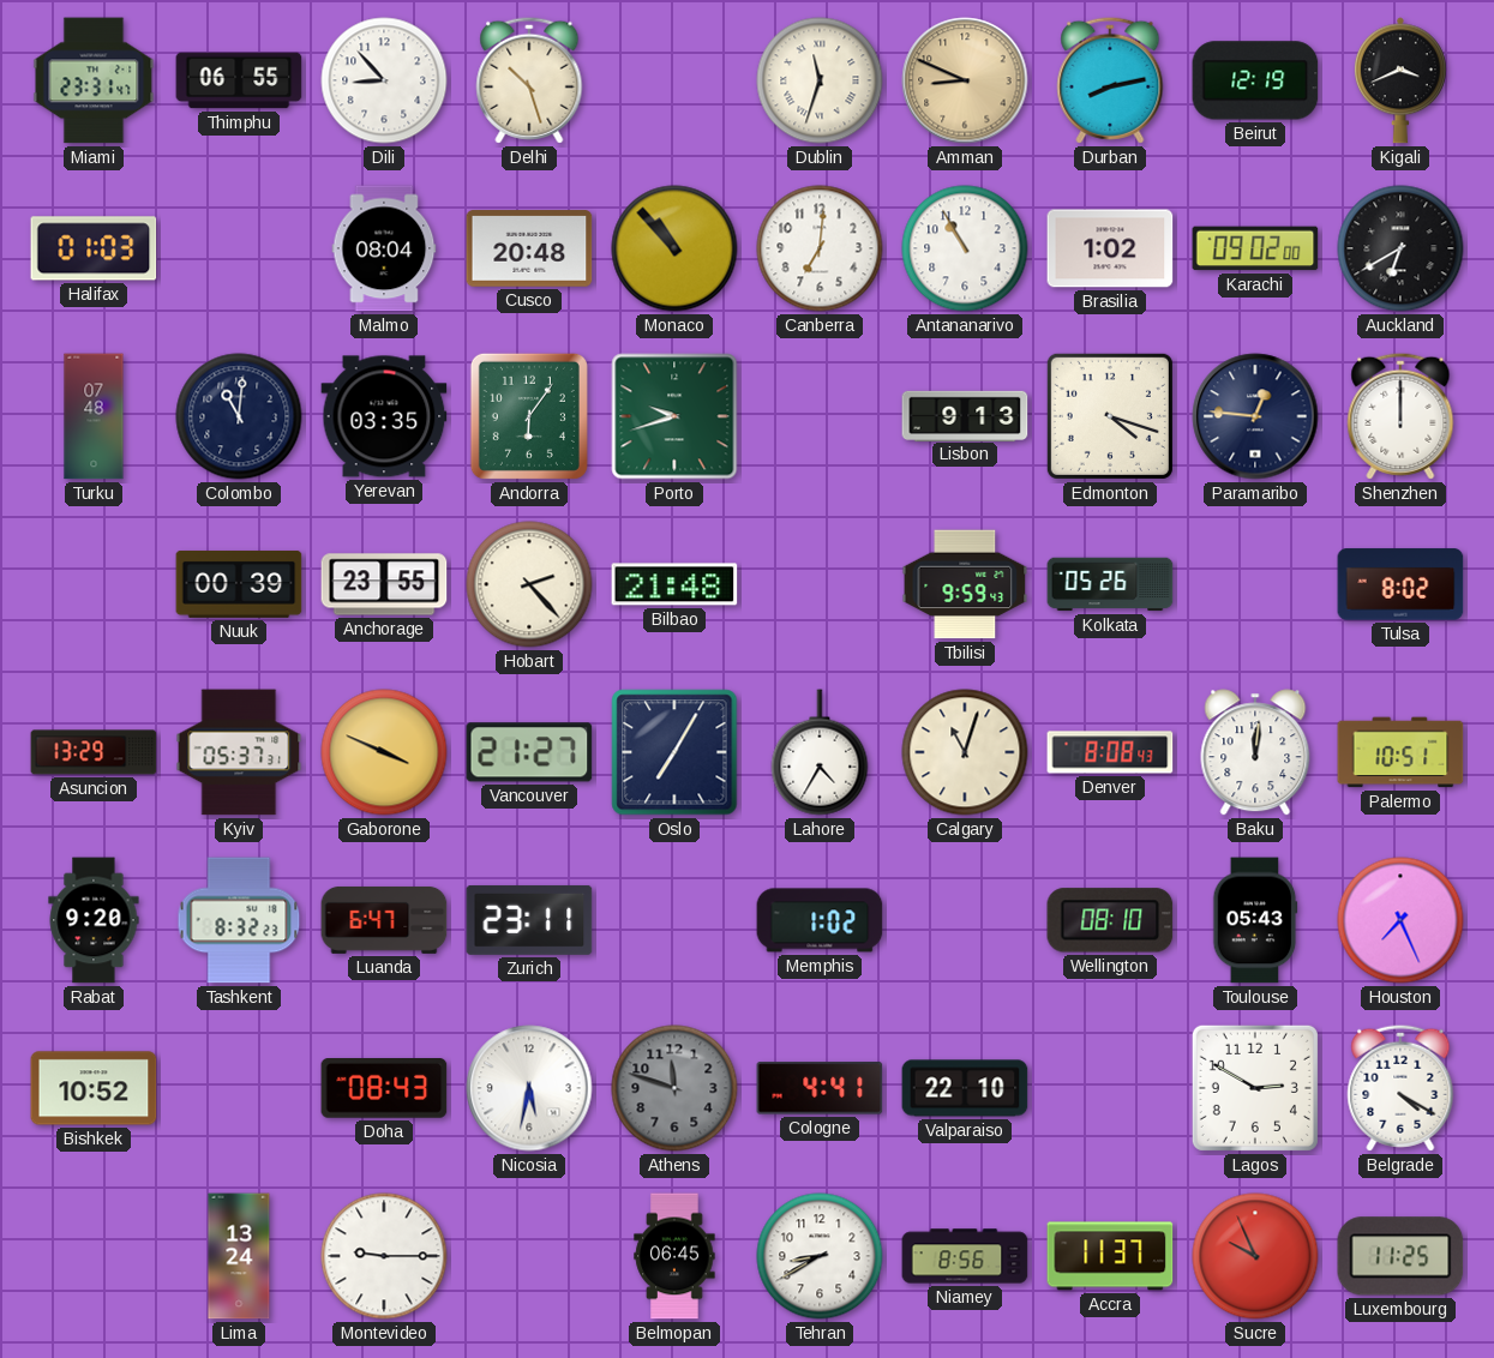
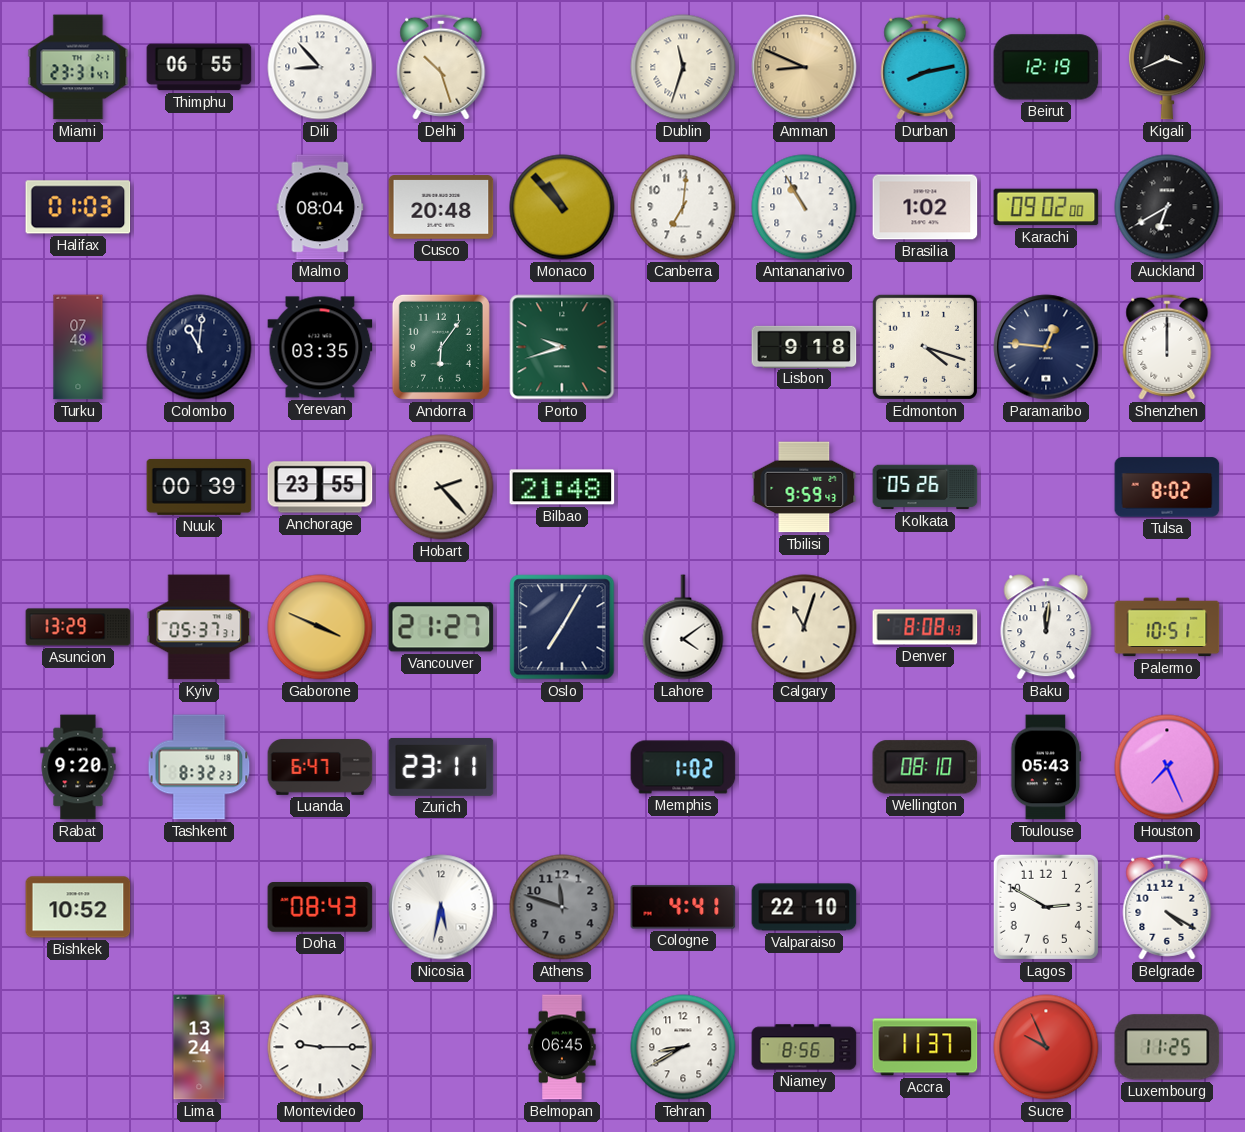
Lisbon: 9:13 -> 9:18
Lahore: 4:35 -> 4:09
